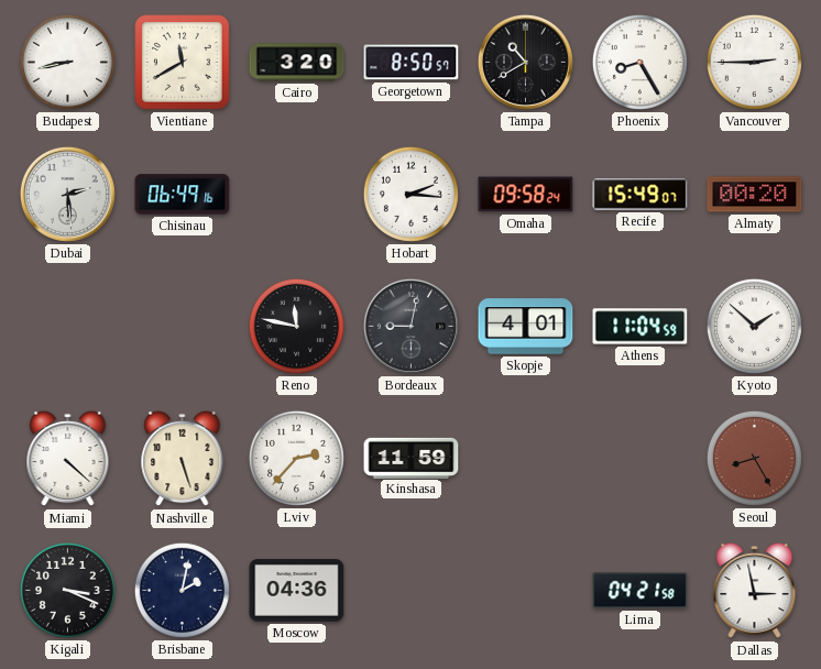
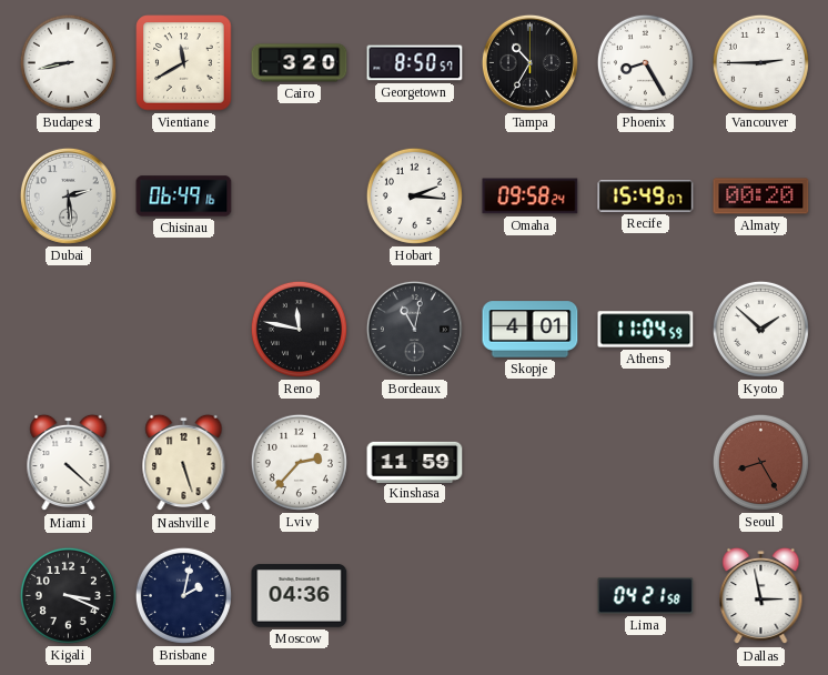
Tampa: 10:40 -> 10:35
Bordeaux: 9:02 -> 11:02
